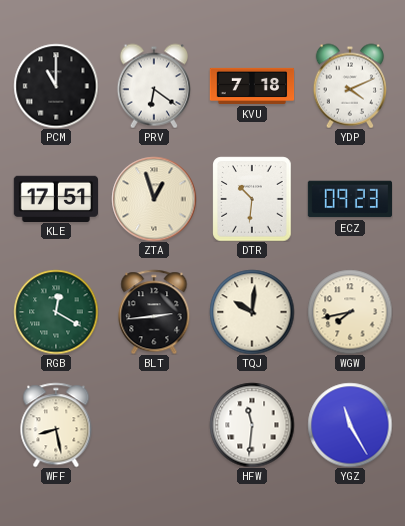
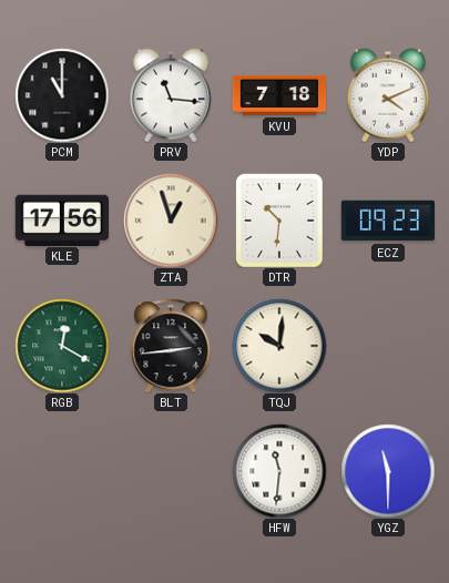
PRV: 6:21 -> 11:16
KLE: 17:51 -> 17:56
WGW: 7:43 -> none
WFF: 8:28 -> none
YGZ: 11:25 -> 11:30
